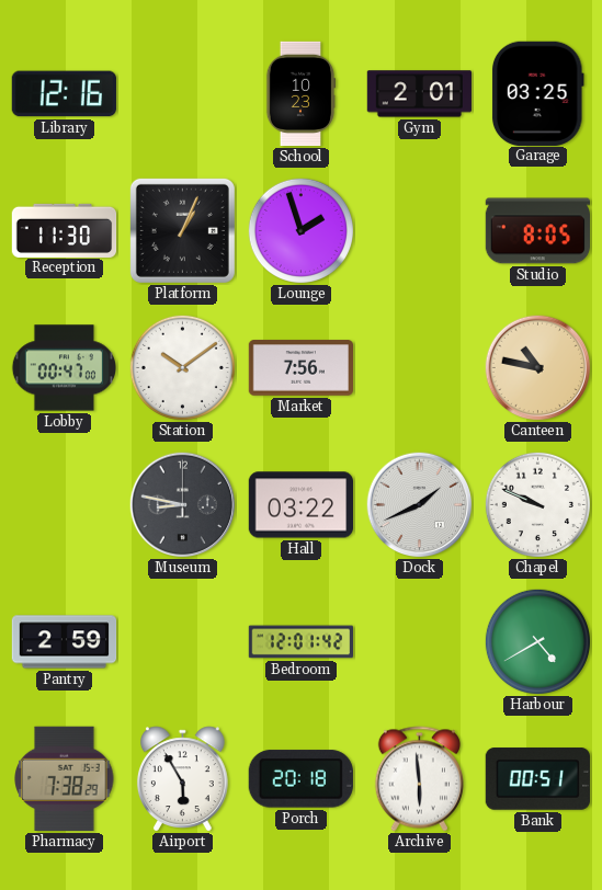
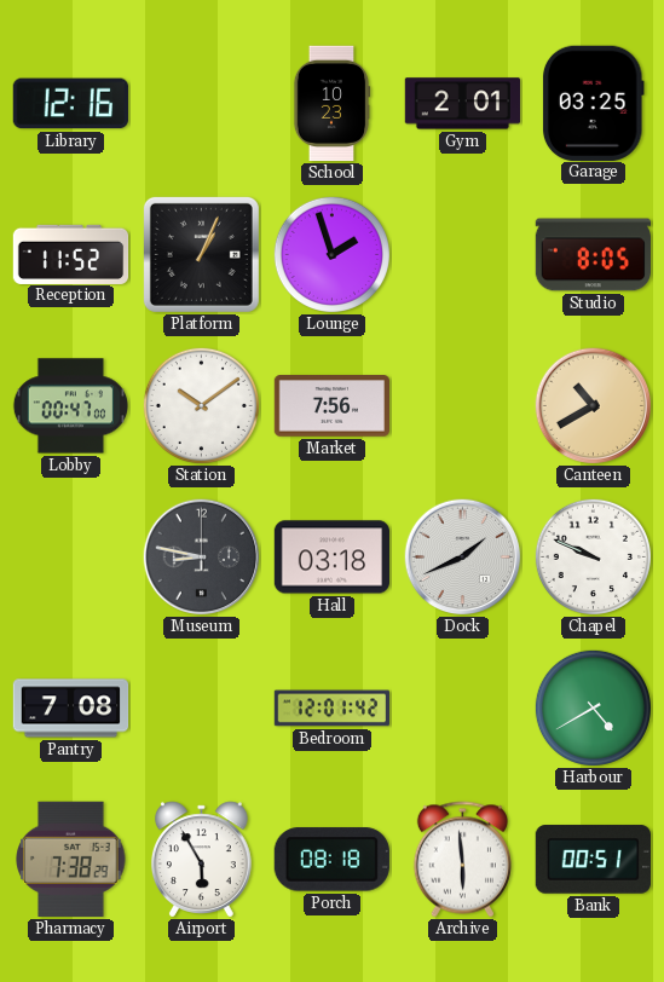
Reception: 11:30 -> 11:52
Canteen: 10:47 -> 10:40
Hall: 03:22 -> 03:18
Pantry: 2:59 -> 7:08
Porch: 20:18 -> 08:18
